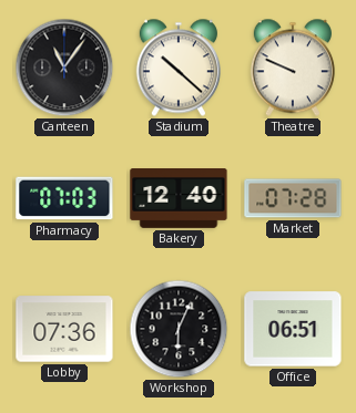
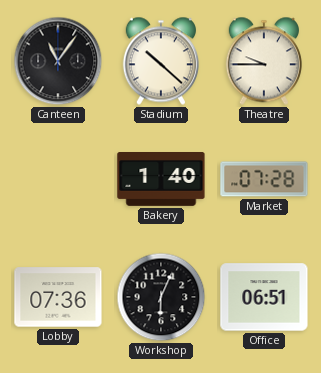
Theatre: 9:49 -> 9:45
Pharmacy: 07:03 -> none
Bakery: 12:40 -> 1:40
